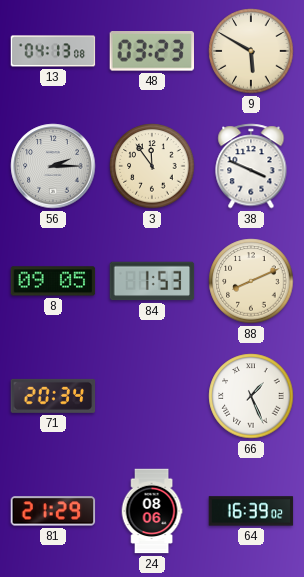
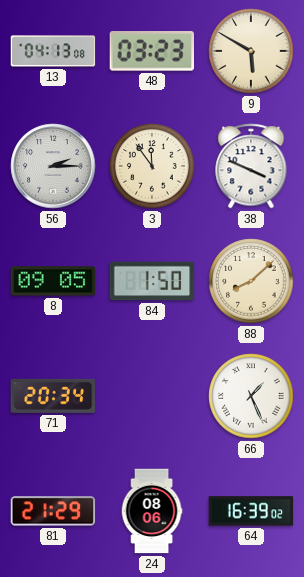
84: 1:53 -> 1:50
88: 8:11 -> 8:08
